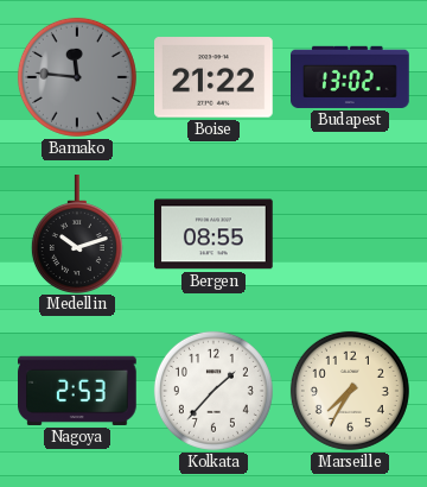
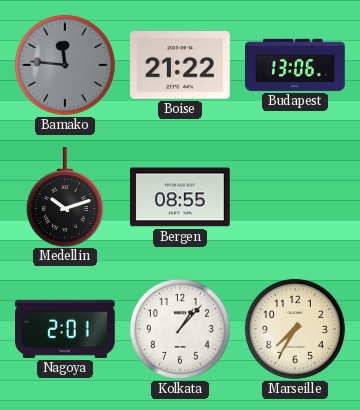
Budapest: 13:02 -> 13:06
Nagoya: 2:53 -> 2:01
Kolkata: 1:37 -> 1:07
